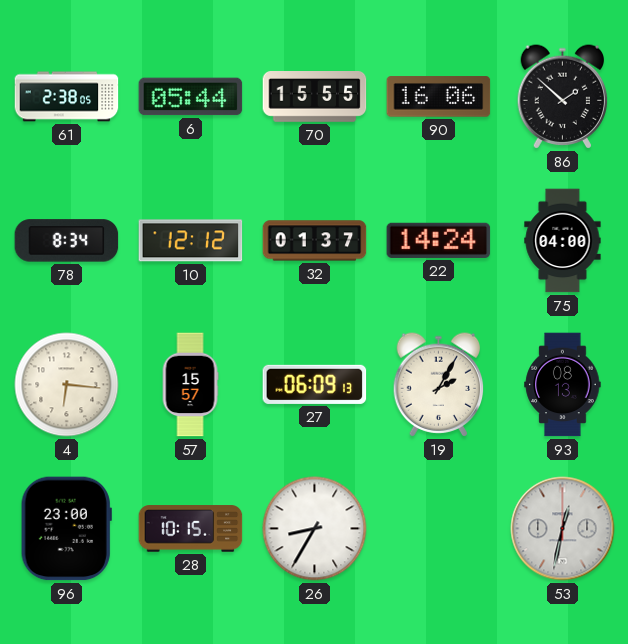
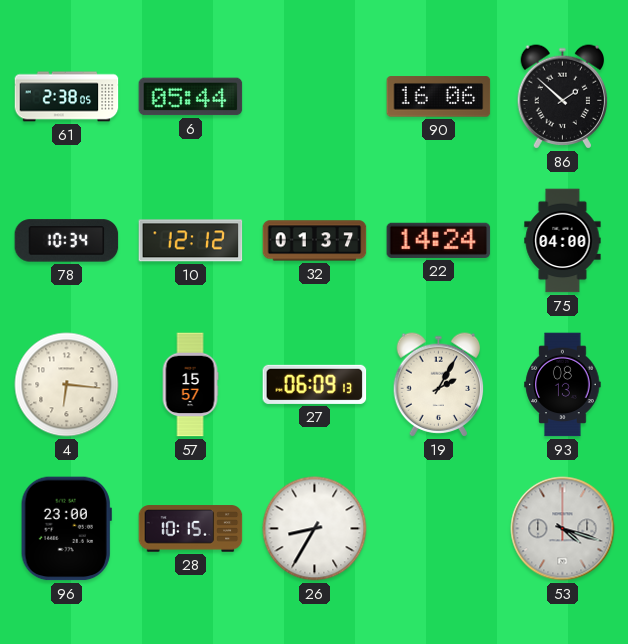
70: 15:55 -> none
78: 8:34 -> 10:34
53: 12:32 -> 4:18
